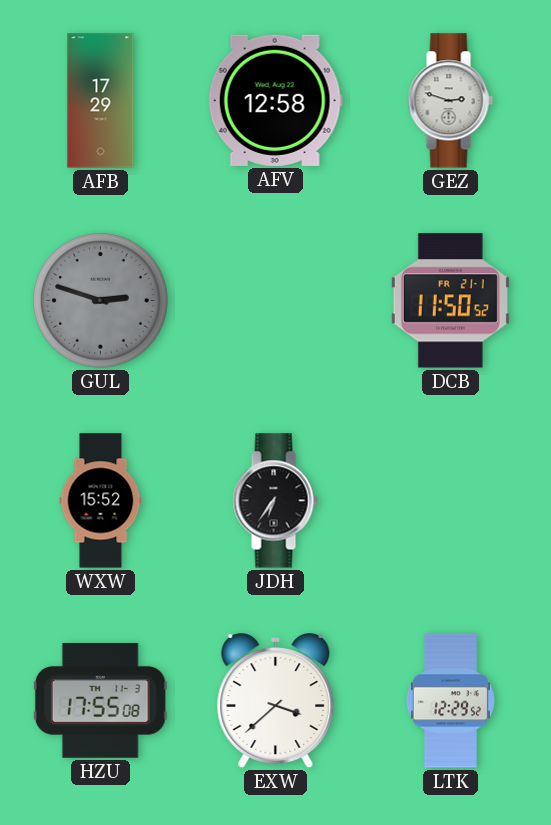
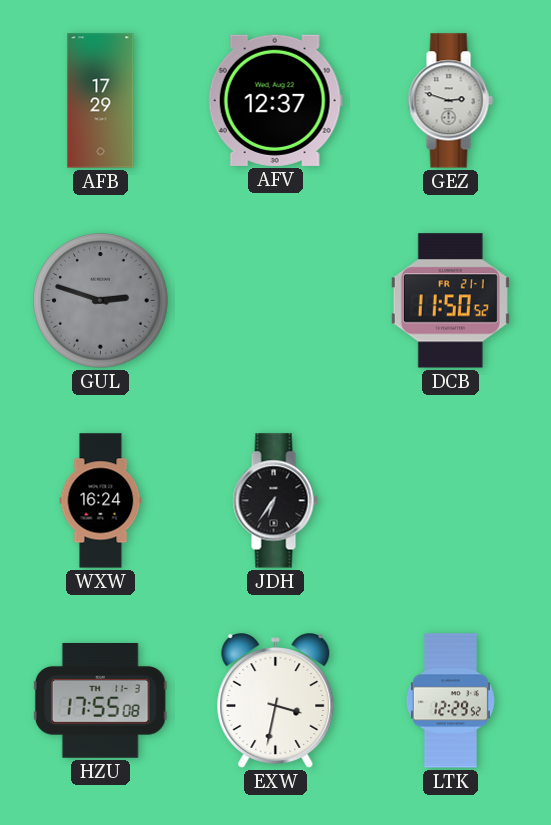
AFV: 12:58 -> 12:37
WXW: 15:52 -> 16:24
EXW: 3:38 -> 3:32
